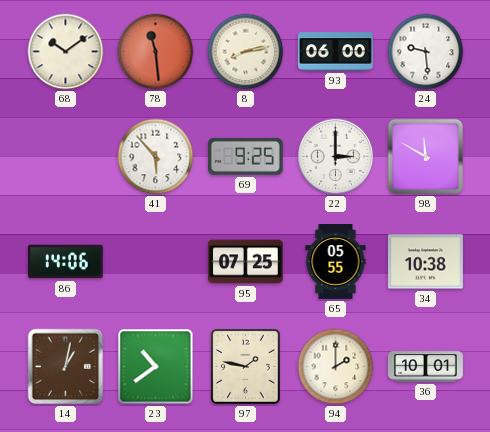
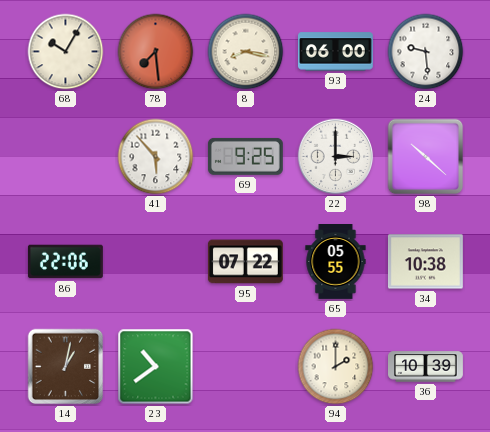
68: 10:09 -> 10:05
78: 11:29 -> 7:29
8: 8:13 -> 8:17
98: 11:50 -> 10:22
86: 14:06 -> 22:06
95: 07:25 -> 07:22
97: 1:47 -> none
36: 10:01 -> 10:39
